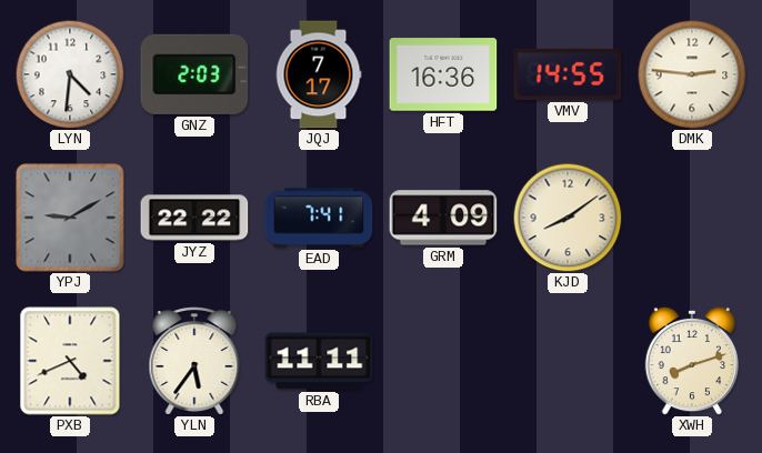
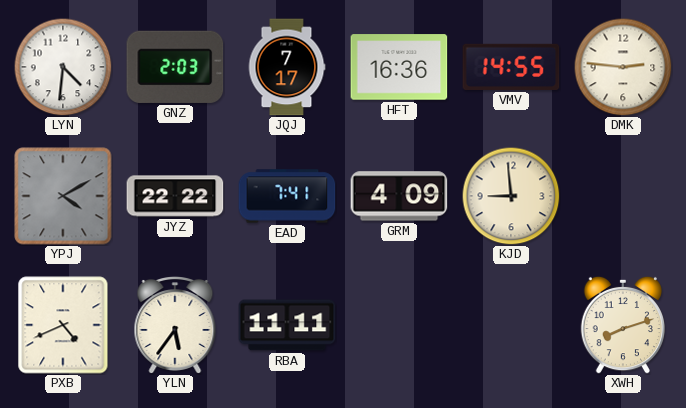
YPJ: 9:10 -> 4:10
KJD: 8:09 -> 8:59
